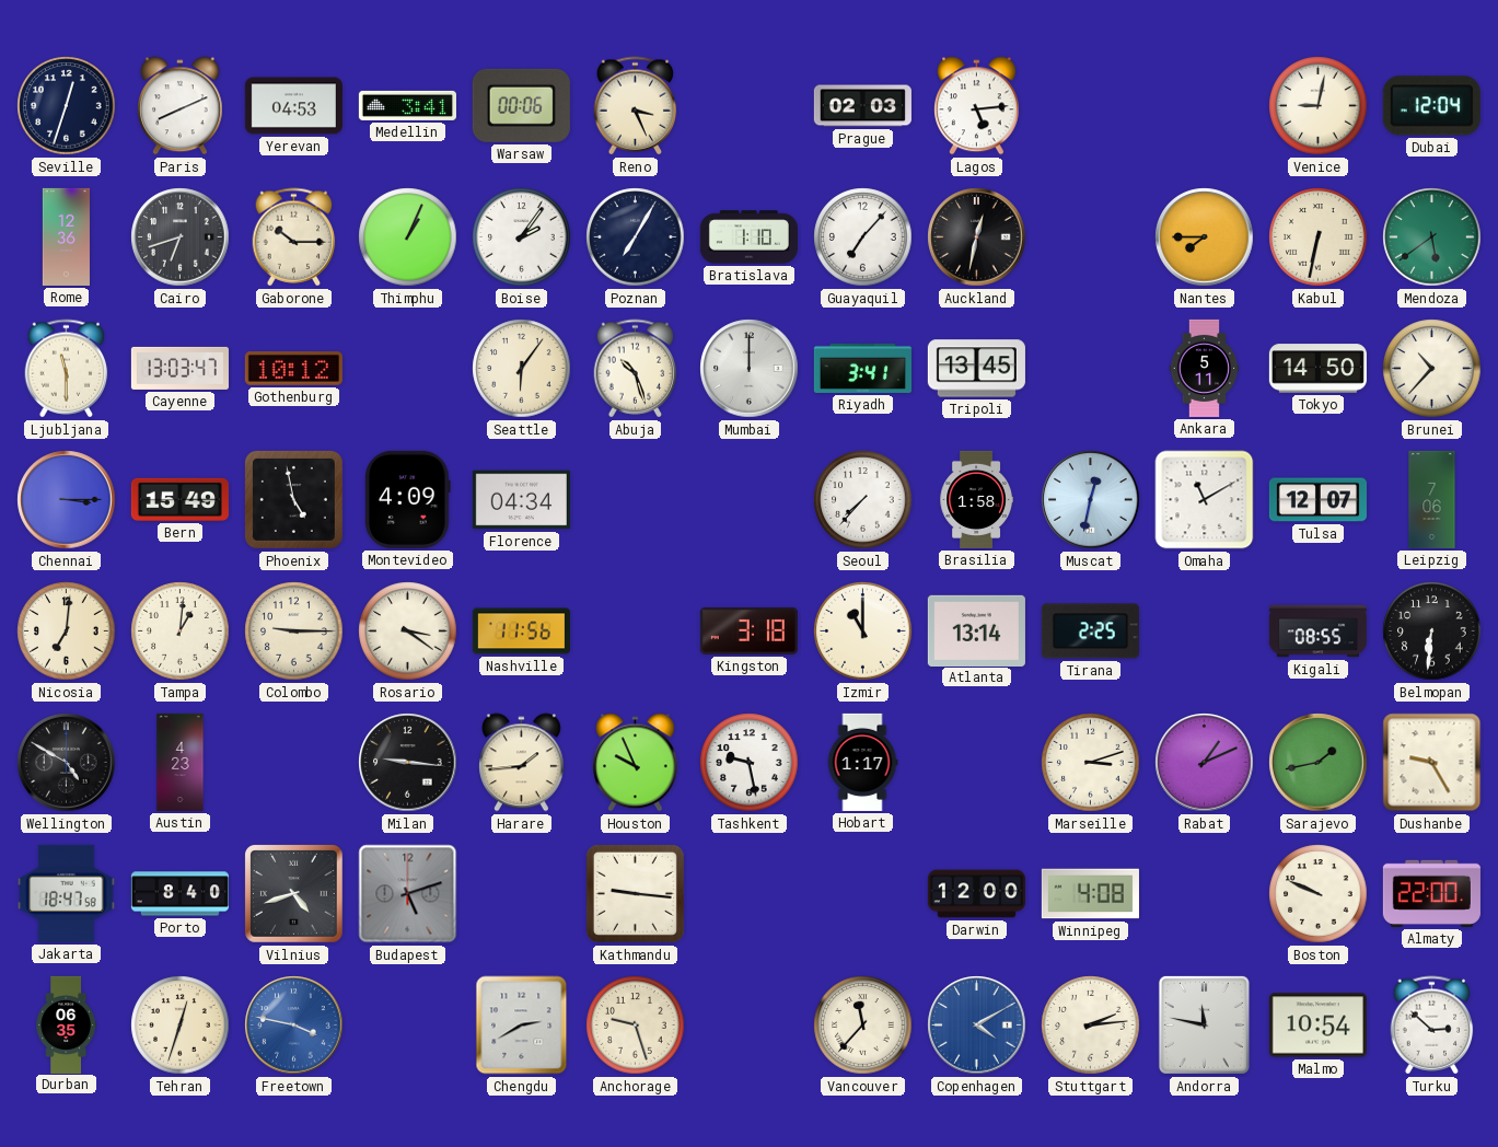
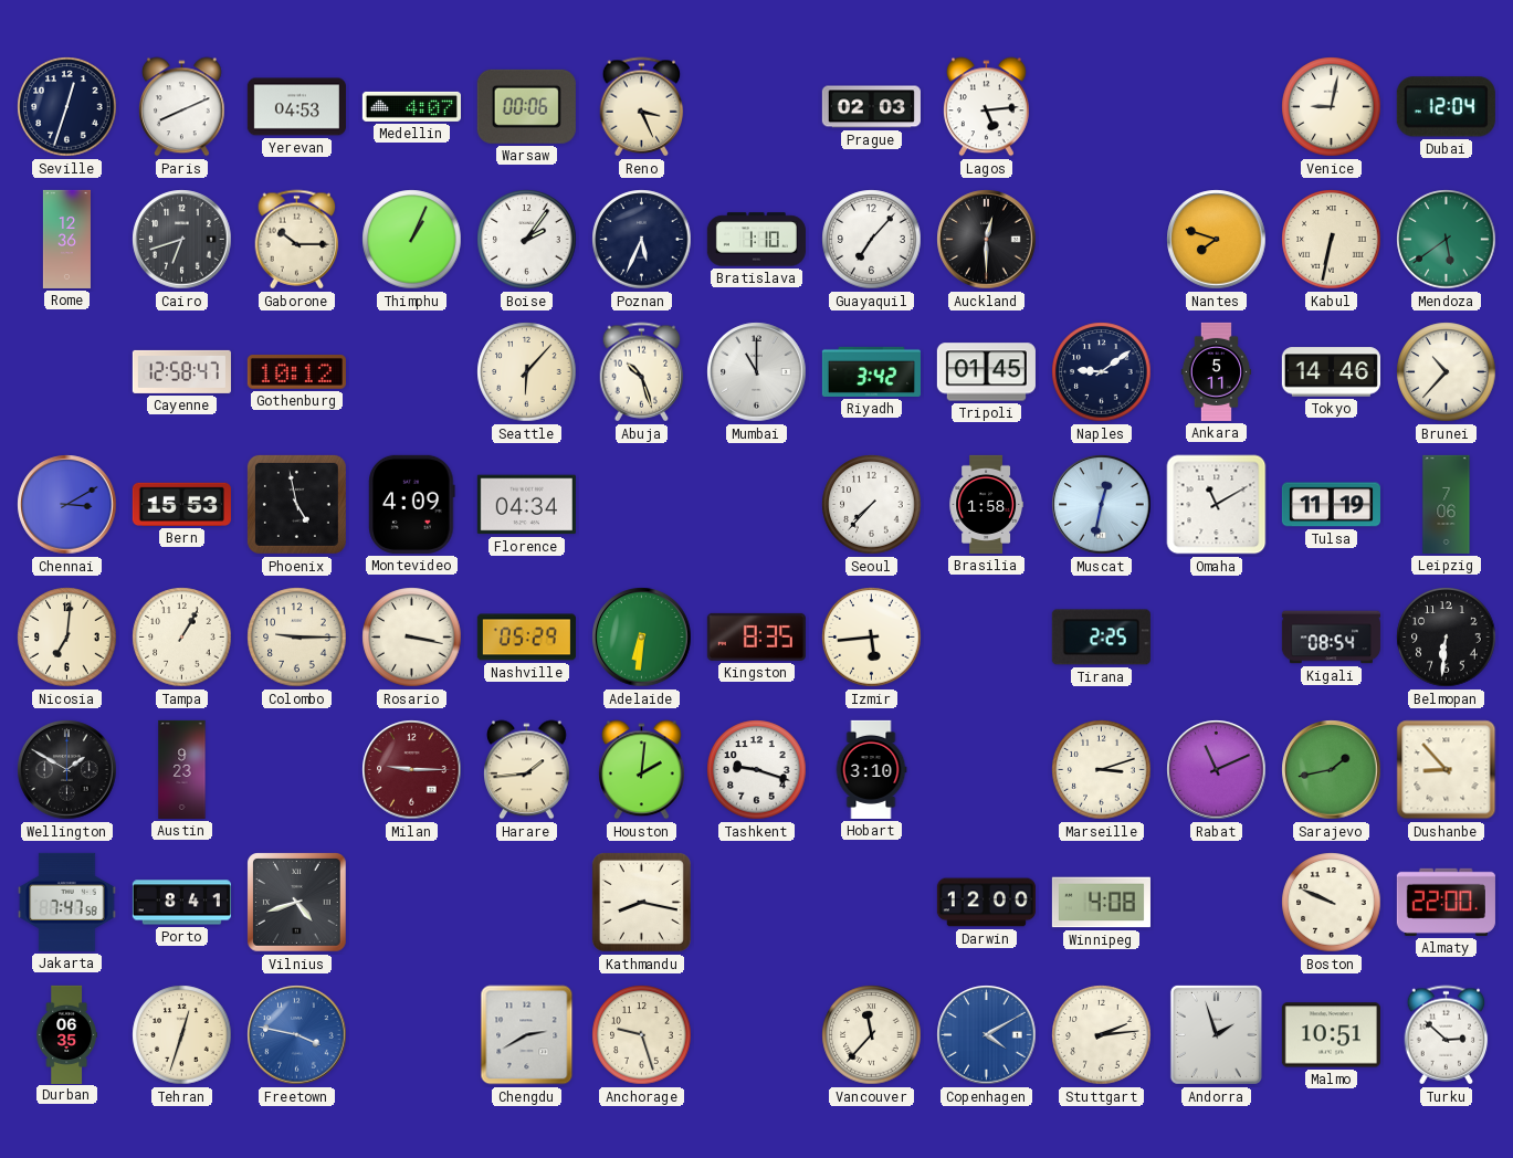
Medellin: 3:41 -> 4:07
Poznan: 7:05 -> 5:34
Auckland: 12:32 -> 12:30
Nantes: 7:45 -> 7:48
Ljubljana: 11:30 -> none
Cayenne: 13:03 -> 12:58
Seattle: 6:06 -> 6:07
Mumbai: 12:00 -> 11:00
Riyadh: 3:41 -> 3:42
Tripoli: 13:45 -> 01:45
Naples: none -> 9:09
Tokyo: 14:50 -> 14:46
Chennai: 3:15 -> 3:10
Bern: 15:49 -> 15:53
Tulsa: 12:07 -> 11:19
Tampa: 1:01 -> 1:05
Rosario: 3:21 -> 3:17
Nashville: 11:56 -> 05:29
Adelaide: none -> 6:31
Kingston: 3:18 -> 8:35
Izmir: 11:00 -> 5:44
Atlanta: 13:14 -> none
Kigali: 08:55 -> 08:54
Wellington: 4:50 -> 1:50
Austin: 4:23 -> 9:23
Milan: 9:16 -> 9:15
Milan dial: black -> burgundy
Houston: 9:56 -> 2:01
Tashkent: 9:28 -> 9:18
Hobart: 1:17 -> 3:10
Rabat: 1:11 -> 11:11
Dushanbe: 9:25 -> 8:53
Jakarta: 18:47 -> 7:47
Porto: 8:40 -> 8:41
Budapest: 5:12 -> none
Kathmandu: 9:16 -> 8:17
Andorra: 11:47 -> 1:57
Malmo: 10:54 -> 10:51
